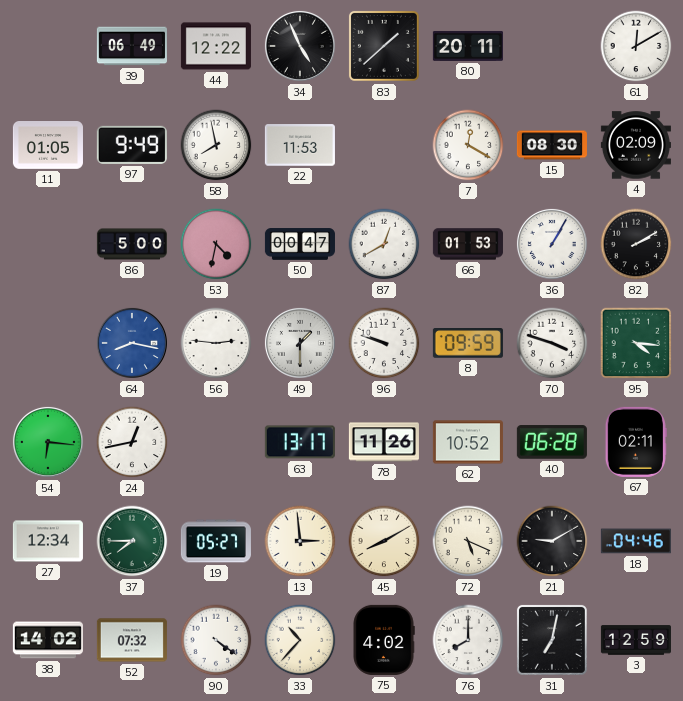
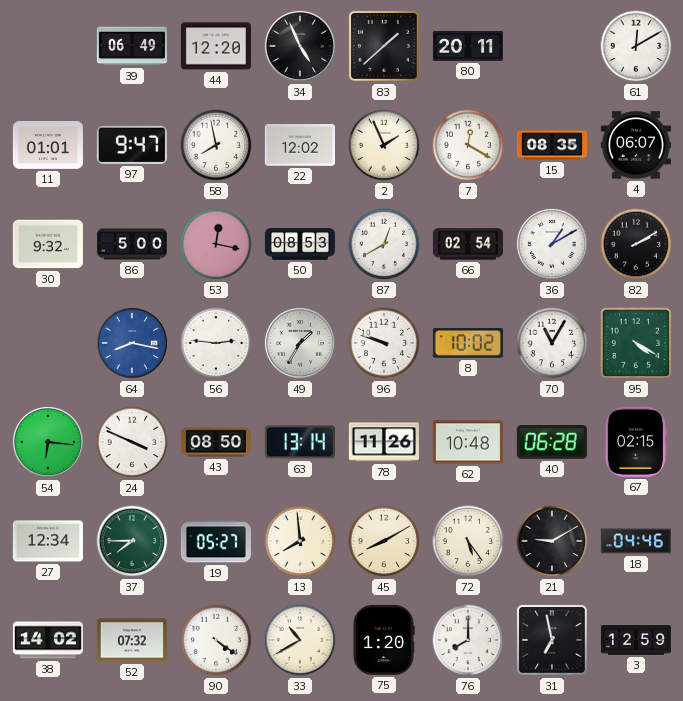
44: 12:22 -> 12:20
11: 01:05 -> 01:01
97: 9:49 -> 9:47
22: 11:53 -> 12:02
2: none -> 1:56
15: 08:30 -> 08:35
4: 02:09 -> 06:07
30: none -> 9:32
53: 4:32 -> 12:17
50: 00:47 -> 08:53
66: 01:53 -> 02:54
36: 1:05 -> 1:10
49: 1:30 -> 1:35
8: 09:59 -> 10:02
70: 3:48 -> 11:05
95: 4:16 -> 4:20
24: 12:43 -> 3:49
43: none -> 08:50
63: 13:17 -> 13:14
62: 10:52 -> 10:48
67: 02:11 -> 02:15
13: 2:59 -> 7:59
72: 5:19 -> 5:24
33: 10:37 -> 10:40
75: 4:02 -> 1:20
31: 7:02 -> 6:58
